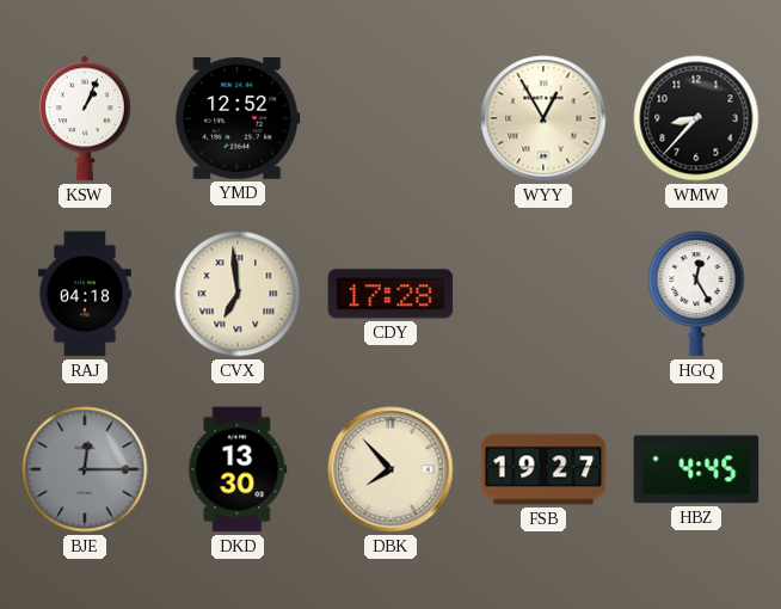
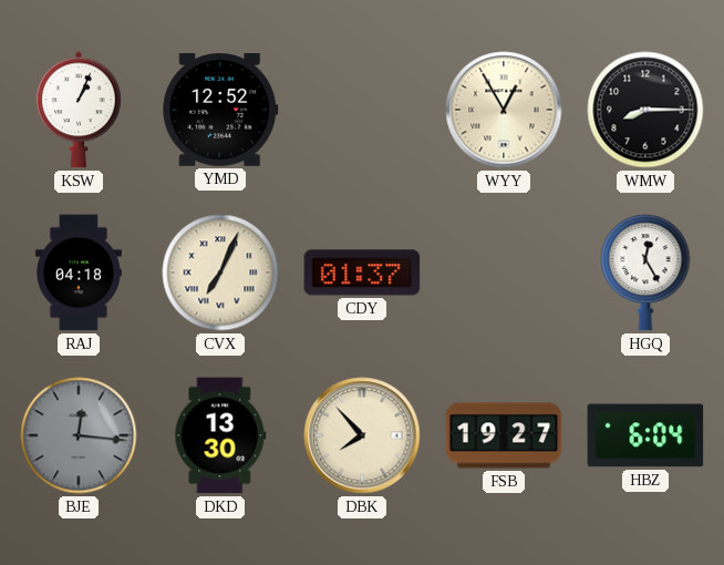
WMW: 8:37 -> 8:15
CVX: 6:59 -> 7:04
CDY: 17:28 -> 01:37
BJE: 12:15 -> 12:16
HBZ: 4:45 -> 6:04
